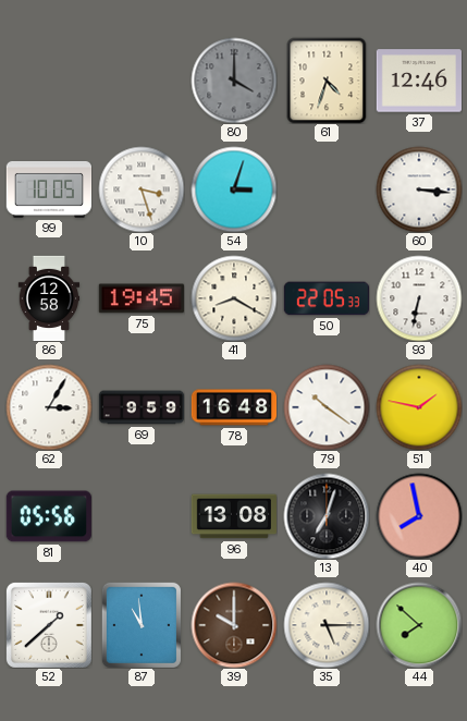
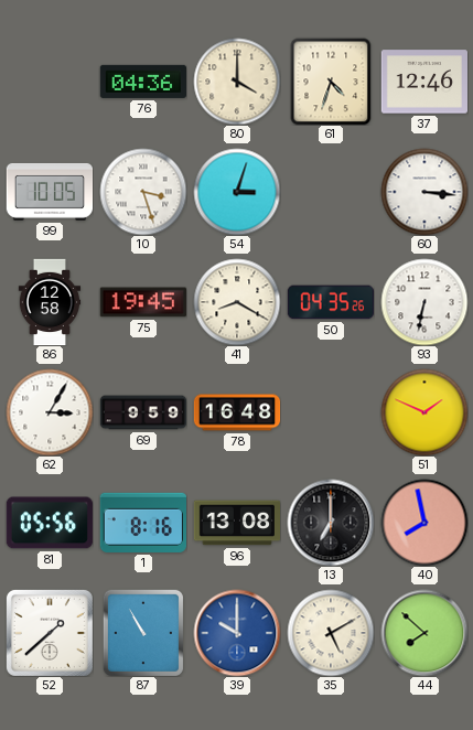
76: none -> 04:36
80 dial: grey -> cream
50: 22:05 -> 04:35
79: 10:21 -> none
51: 1:47 -> 1:49
1: none -> 8:16
13: 7:03 -> 7:00
87: 10:59 -> 10:55
39 dial: brown -> blue
35: 5:15 -> 5:10
